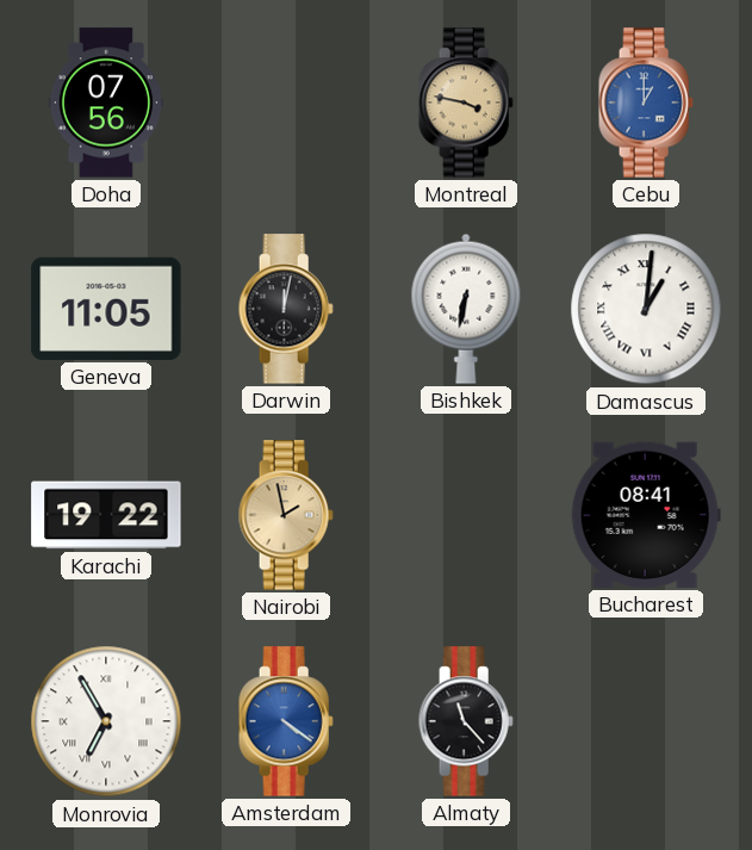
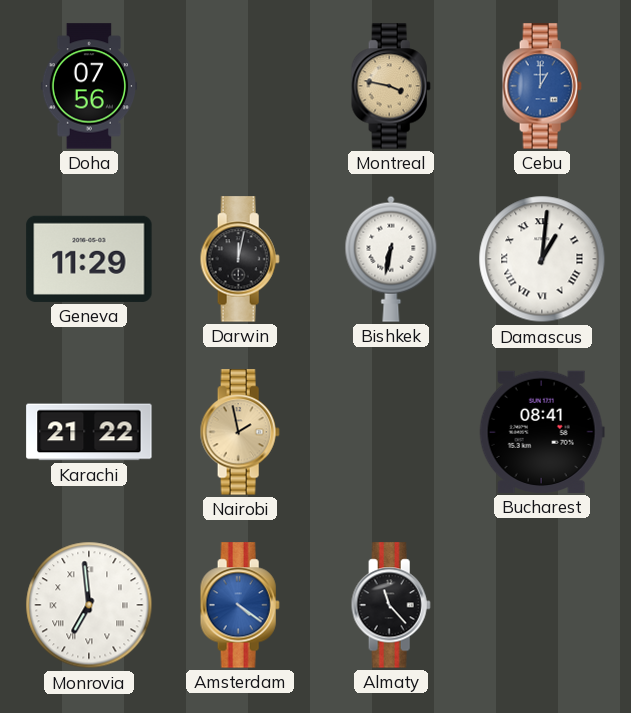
Geneva: 11:05 -> 11:29
Karachi: 19:22 -> 21:22
Monrovia: 6:55 -> 6:59
